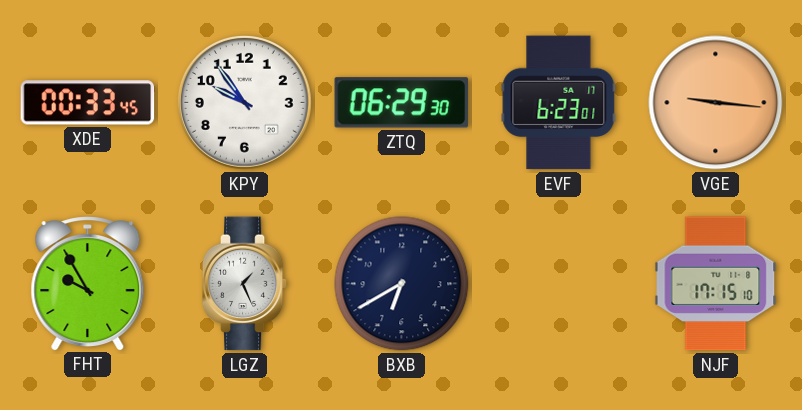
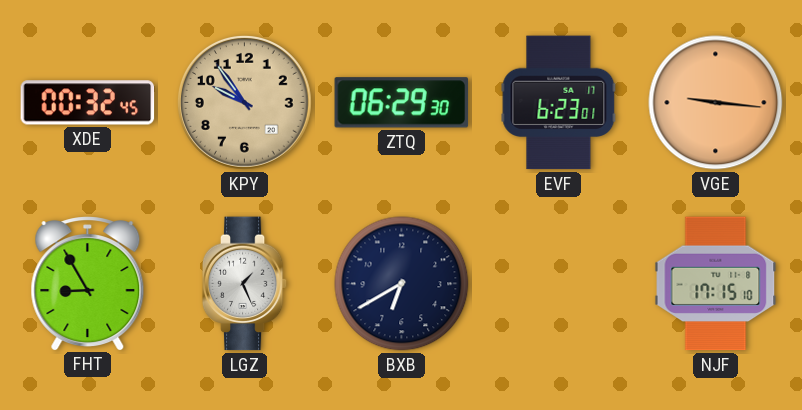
XDE: 00:33 -> 00:32
KPY dial: white -> champagne
FHT: 9:55 -> 8:55
